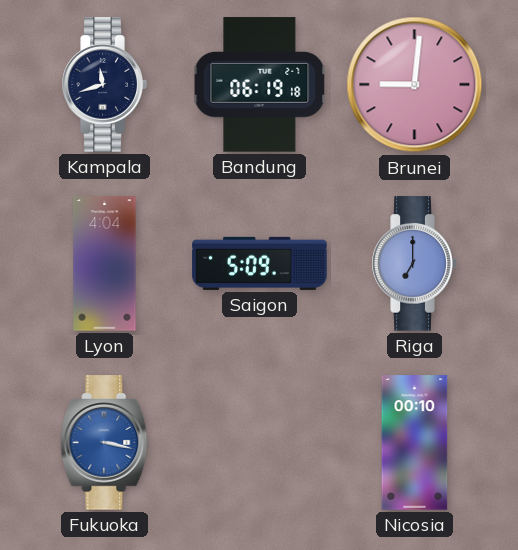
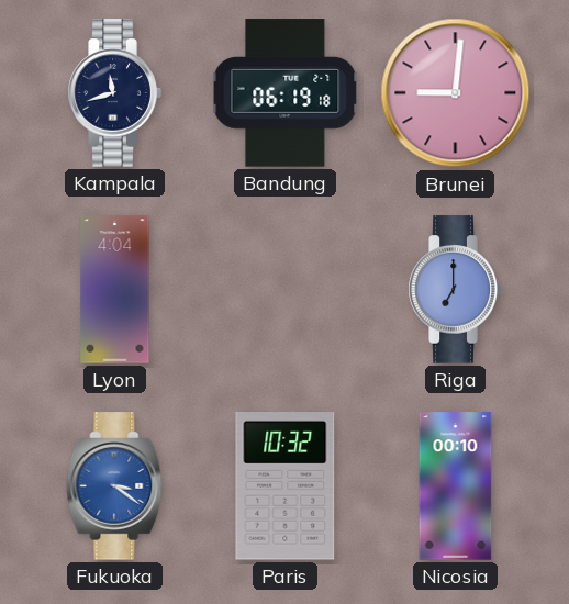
Saigon: 5:09 -> none
Fukuoka: 3:17 -> 3:21
Paris: none -> 10:32
